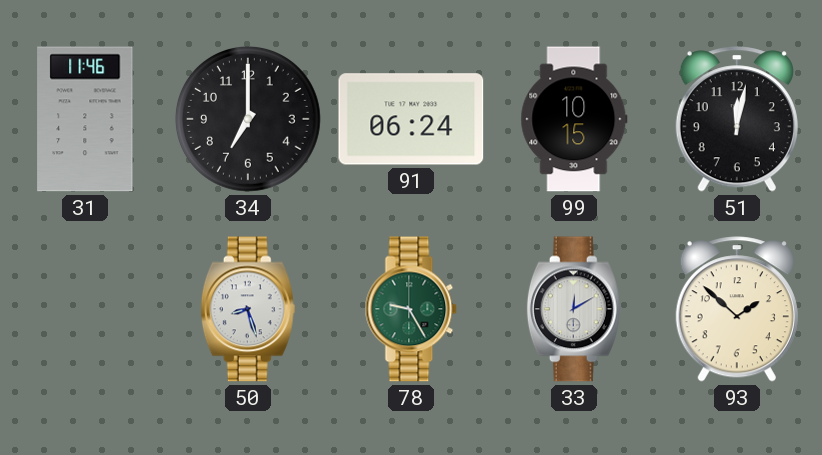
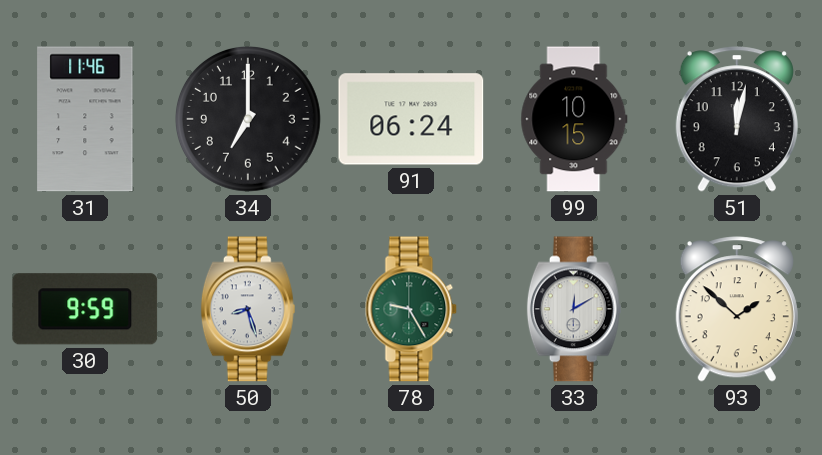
30: none -> 9:59
